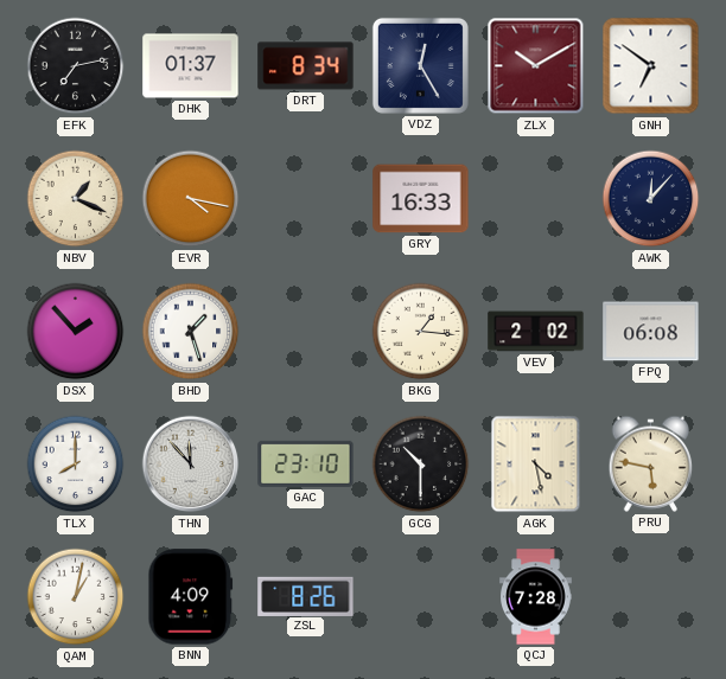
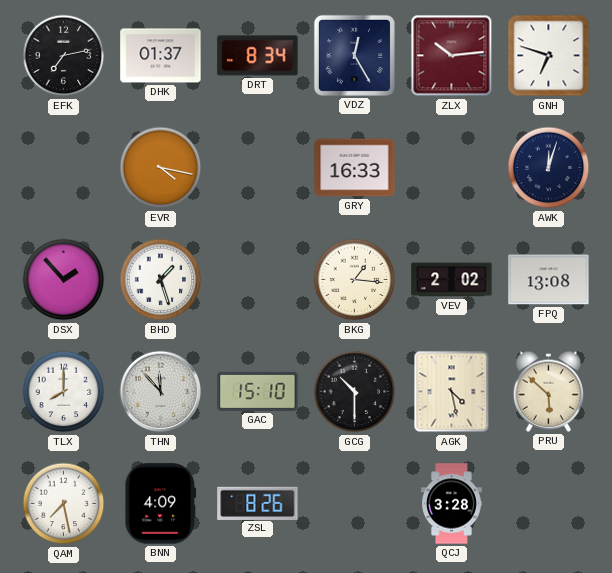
ZLX: 10:10 -> 10:14
GNH: 6:51 -> 6:48
NBV: 1:19 -> none
AWK: 12:07 -> 12:03
FPQ: 06:08 -> 13:08
GAC: 23:10 -> 15:10
PRU: 5:47 -> 5:52
QAM: 1:02 -> 7:28
QCJ: 7:28 -> 3:28
